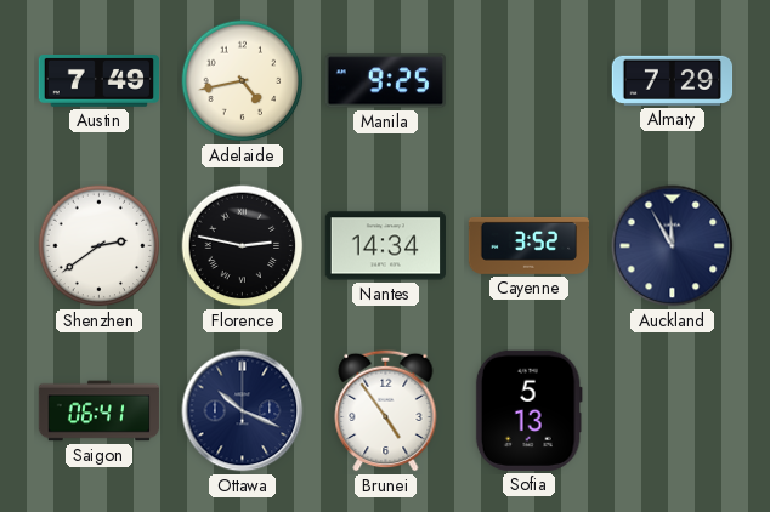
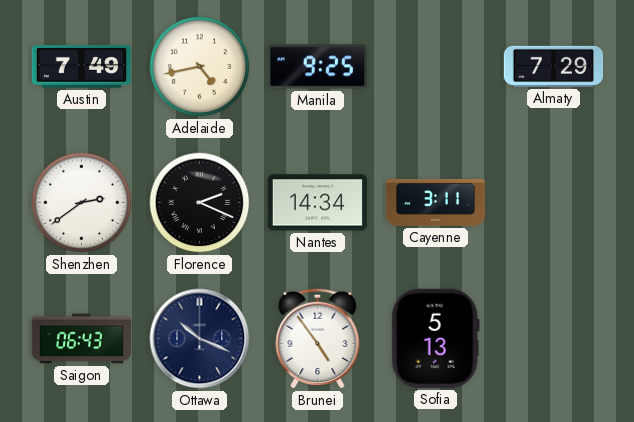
Florence: 2:47 -> 2:19
Cayenne: 3:52 -> 3:11
Auckland: 11:55 -> none
Saigon: 06:41 -> 06:43
